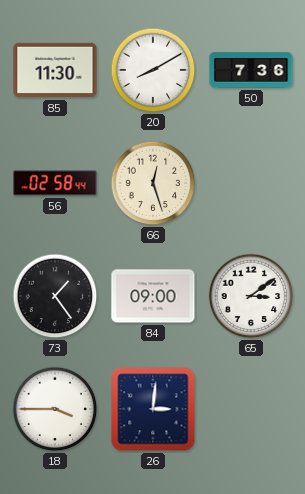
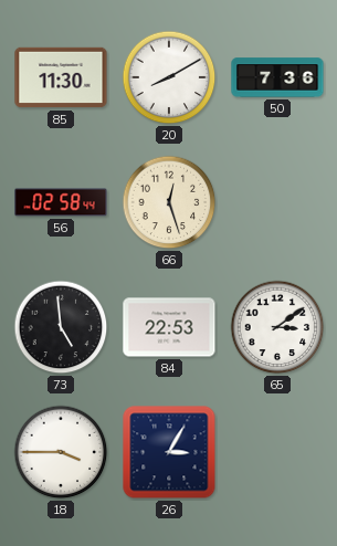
73: 1:24 -> 4:59
84: 09:00 -> 22:53
26: 3:01 -> 3:05
